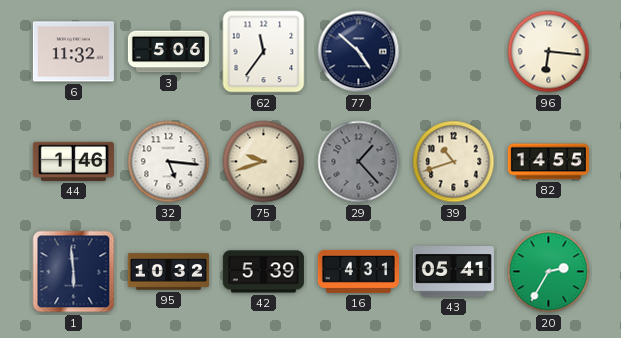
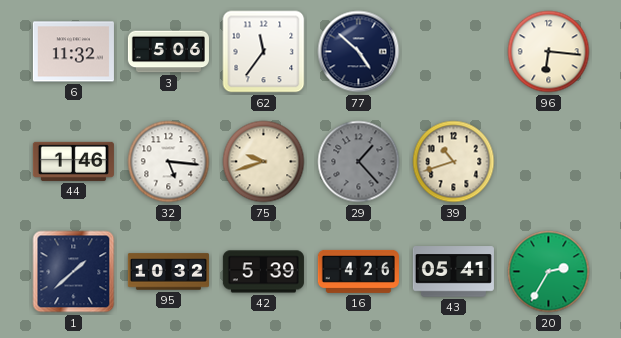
82: 14:55 -> none
1: 5:59 -> 1:38
16: 4:31 -> 4:26
